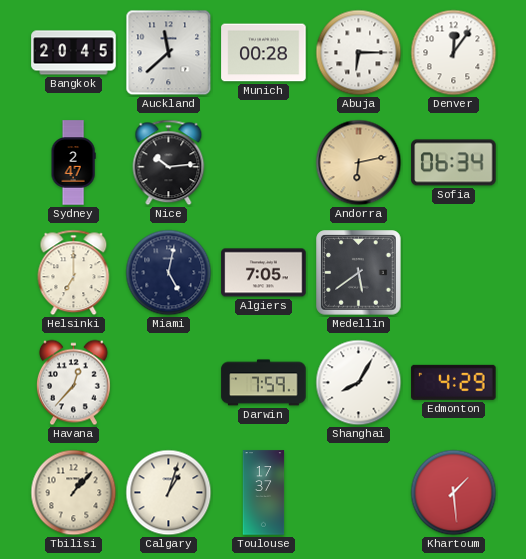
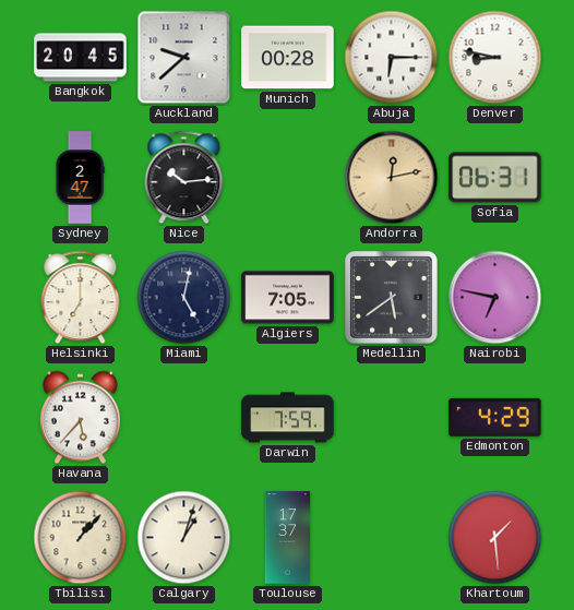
Auckland: 11:38 -> 9:38
Denver: 12:06 -> 8:47
Andorra: 6:13 -> 12:13
Sofia: 06:34 -> 06:31
Nairobi: none -> 6:47
Havana: 12:37 -> 5:37
Shanghai: 8:05 -> none
